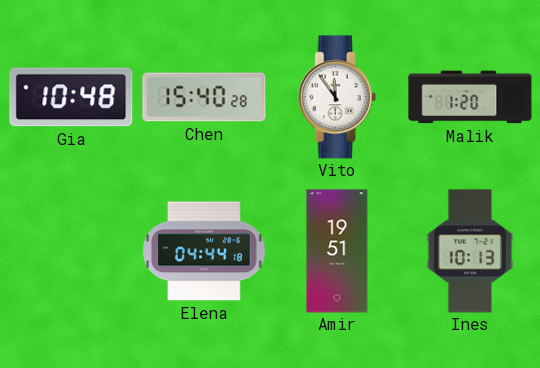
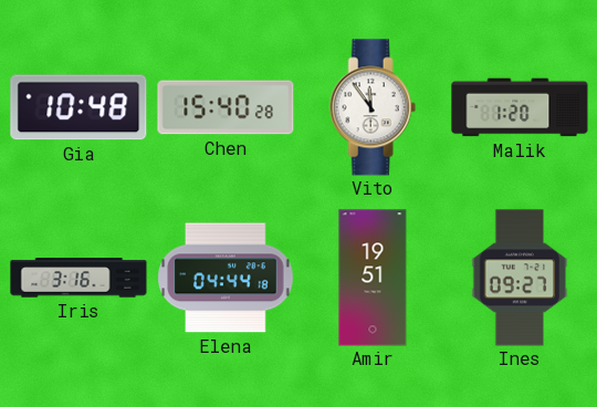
Iris: none -> 3:16
Ines: 10:13 -> 09:27
